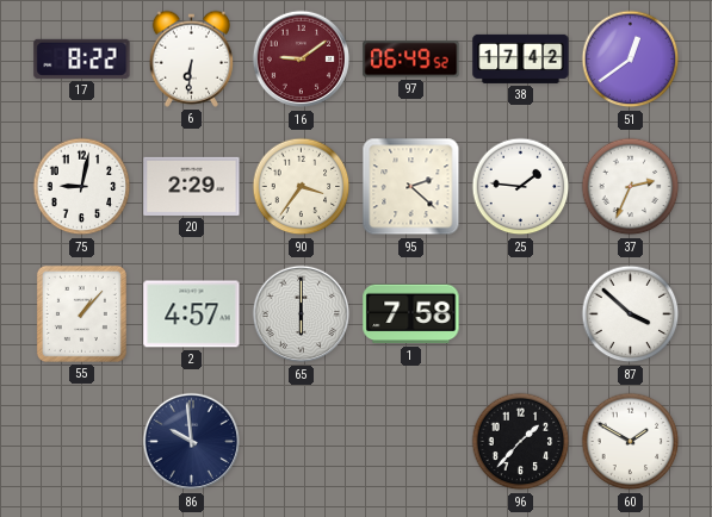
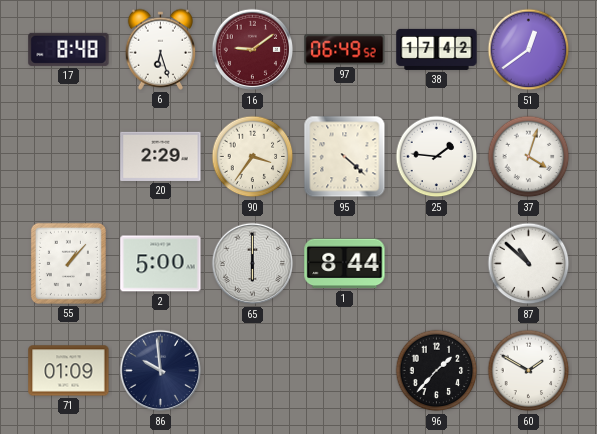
17: 8:22 -> 8:48
6: 6:31 -> 6:27
75: 9:02 -> none
95: 2:22 -> 4:22
37: 2:34 -> 4:03
2: 4:57 -> 5:00
1: 7:58 -> 8:44
87: 3:52 -> 10:52
71: none -> 01:09
